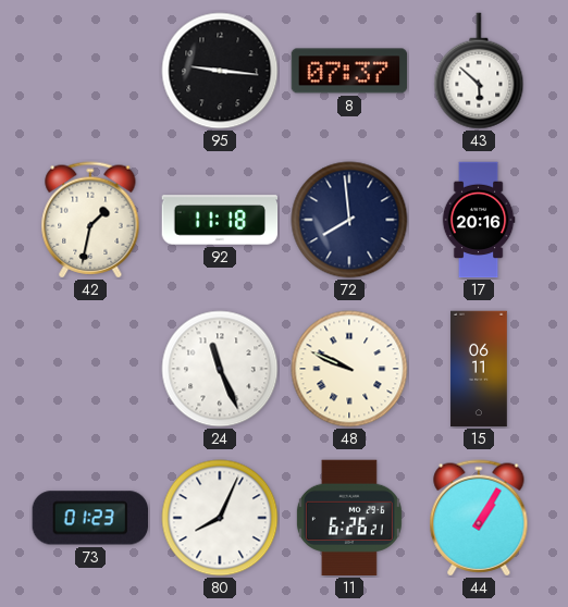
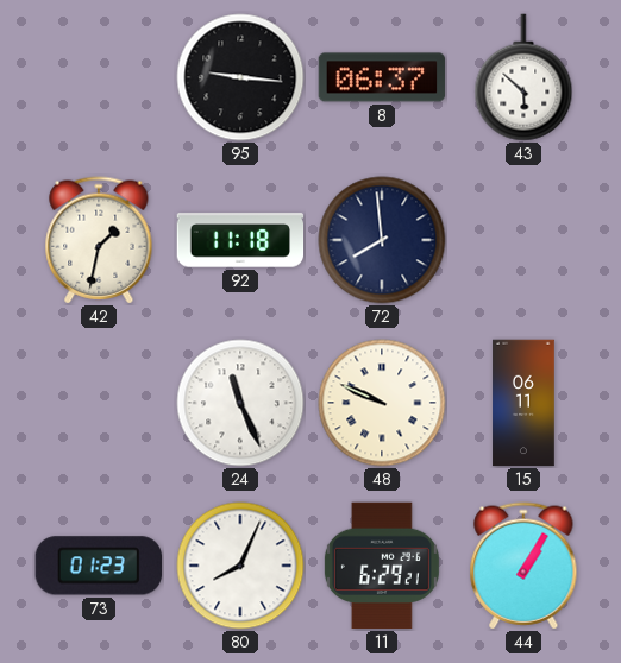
8: 07:37 -> 06:37
17: 20:16 -> none
11: 6:26 -> 6:29
